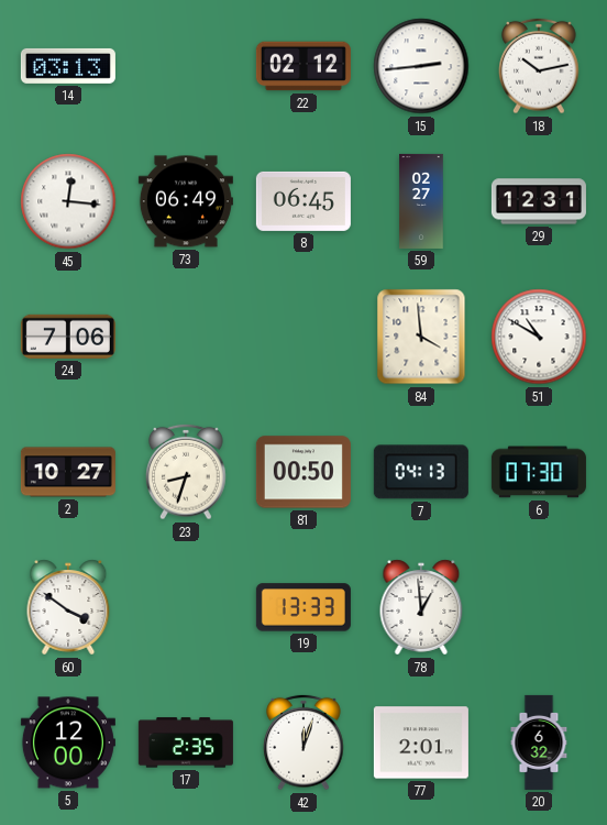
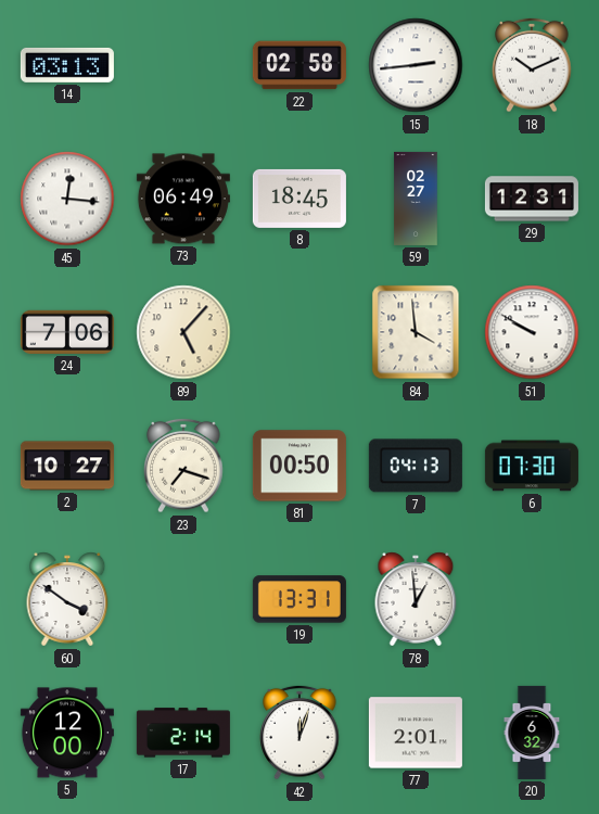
22: 02:12 -> 02:58
18: 10:13 -> 10:11
8: 06:45 -> 18:45
89: none -> 5:07
51: 10:50 -> 9:50
23: 8:33 -> 7:18
19: 13:33 -> 13:31
17: 2:35 -> 2:14
